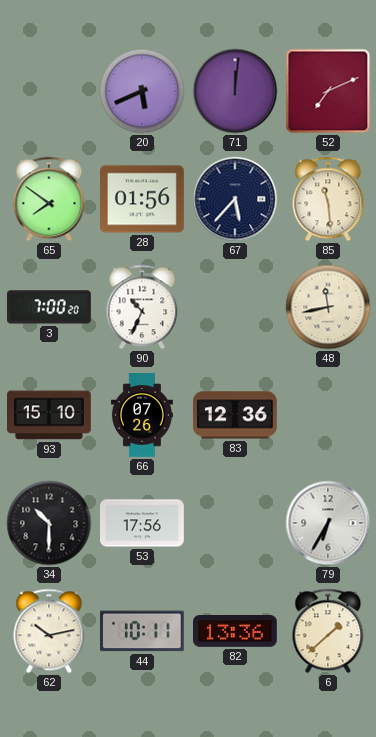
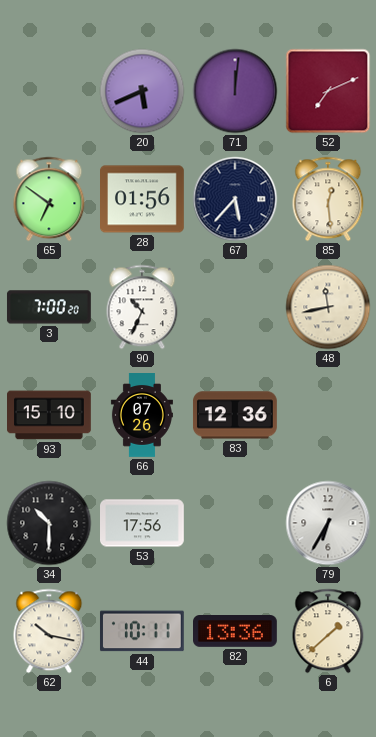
65: 7:51 -> 6:51
85: 11:29 -> 12:29
62: 10:13 -> 10:17
